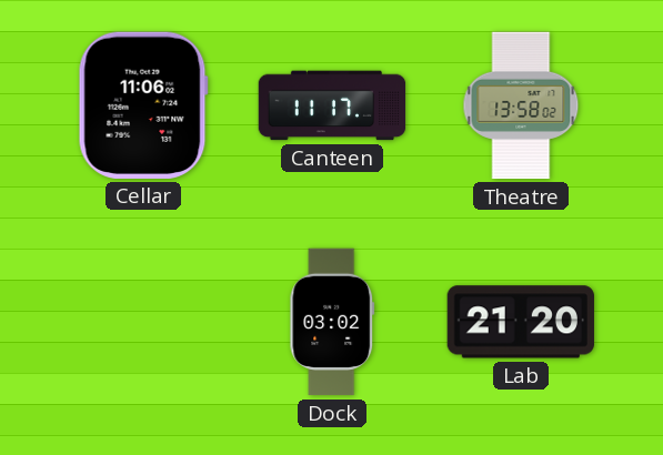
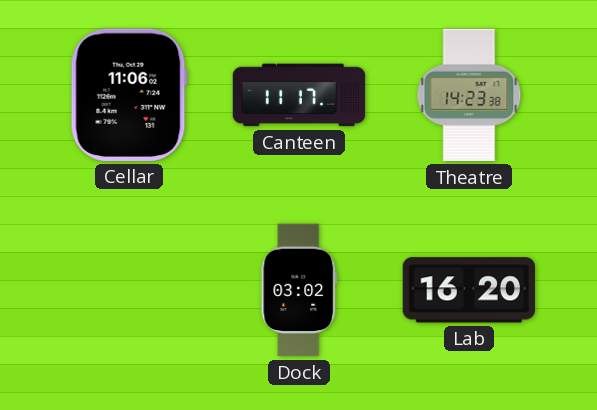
Theatre: 13:58 -> 14:23
Lab: 21:20 -> 16:20
